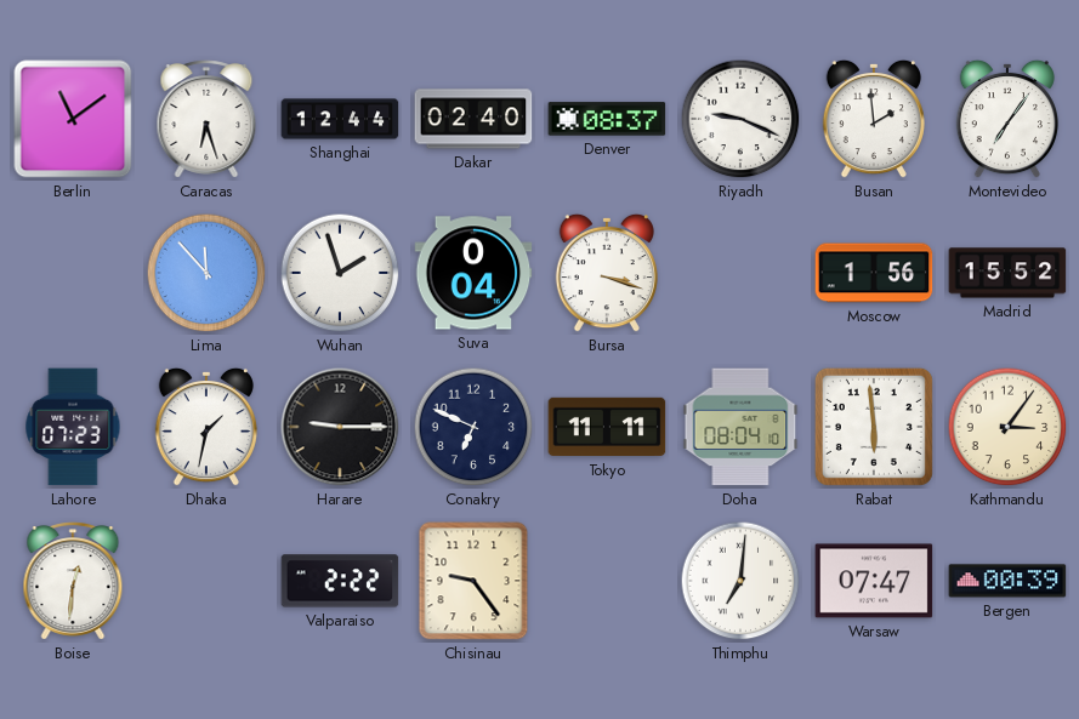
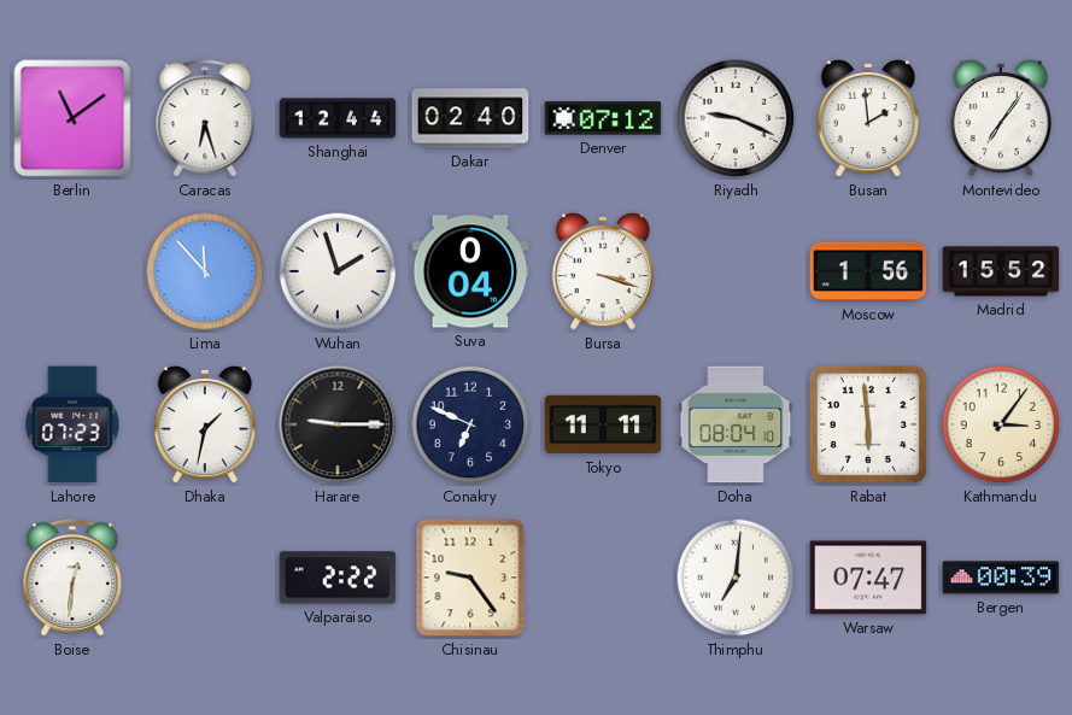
Denver: 08:37 -> 07:12
